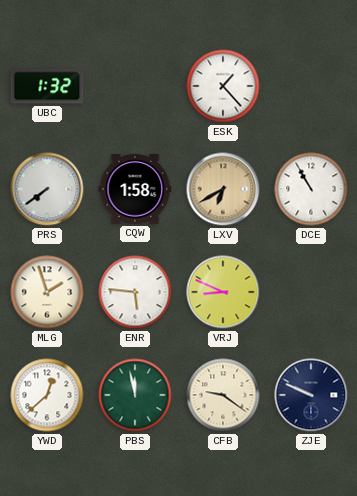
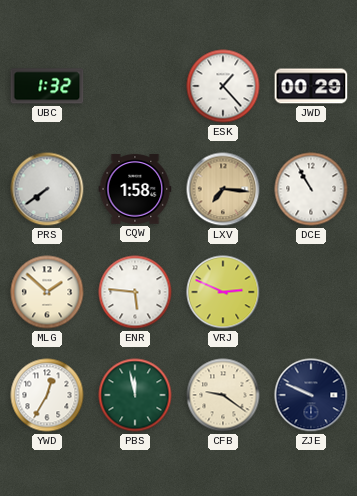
JWD: none -> 00:29
LXV: 6:40 -> 7:16
MLG: 1:57 -> 1:52
VRJ: 8:49 -> 2:49
YWD: 12:38 -> 12:35
